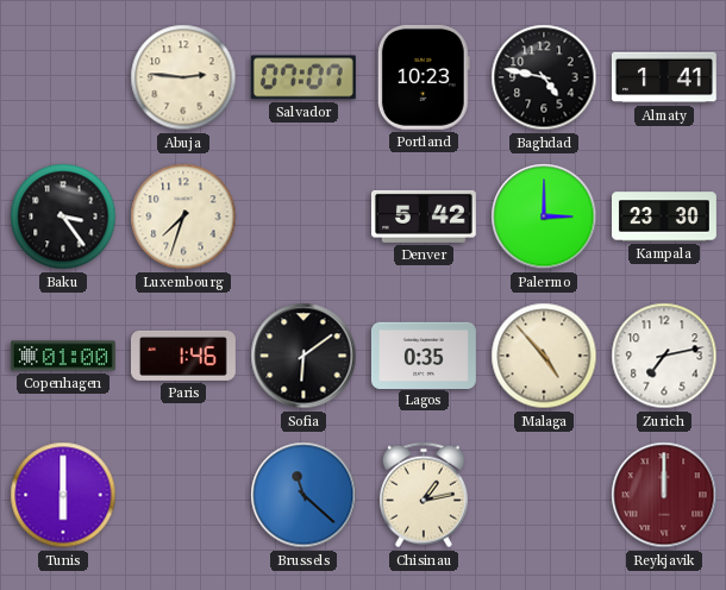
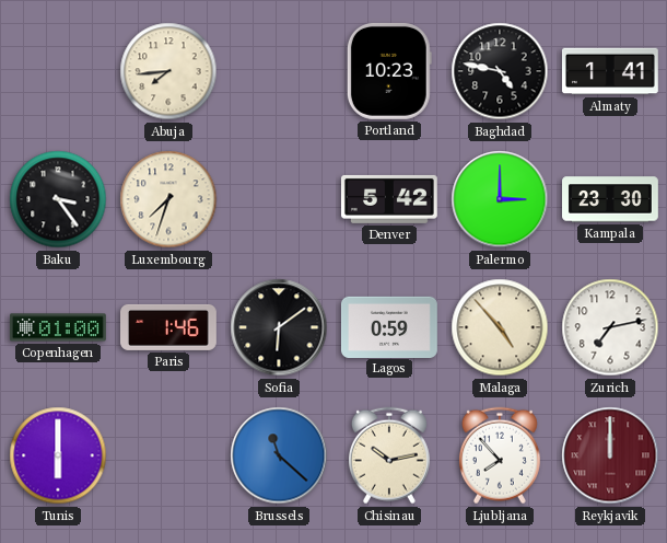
Abuja: 2:46 -> 7:44
Salvador: 07:07 -> none
Lagos: 0:35 -> 0:59
Chisinau: 1:13 -> 10:13
Ljubljana: none -> 7:53
